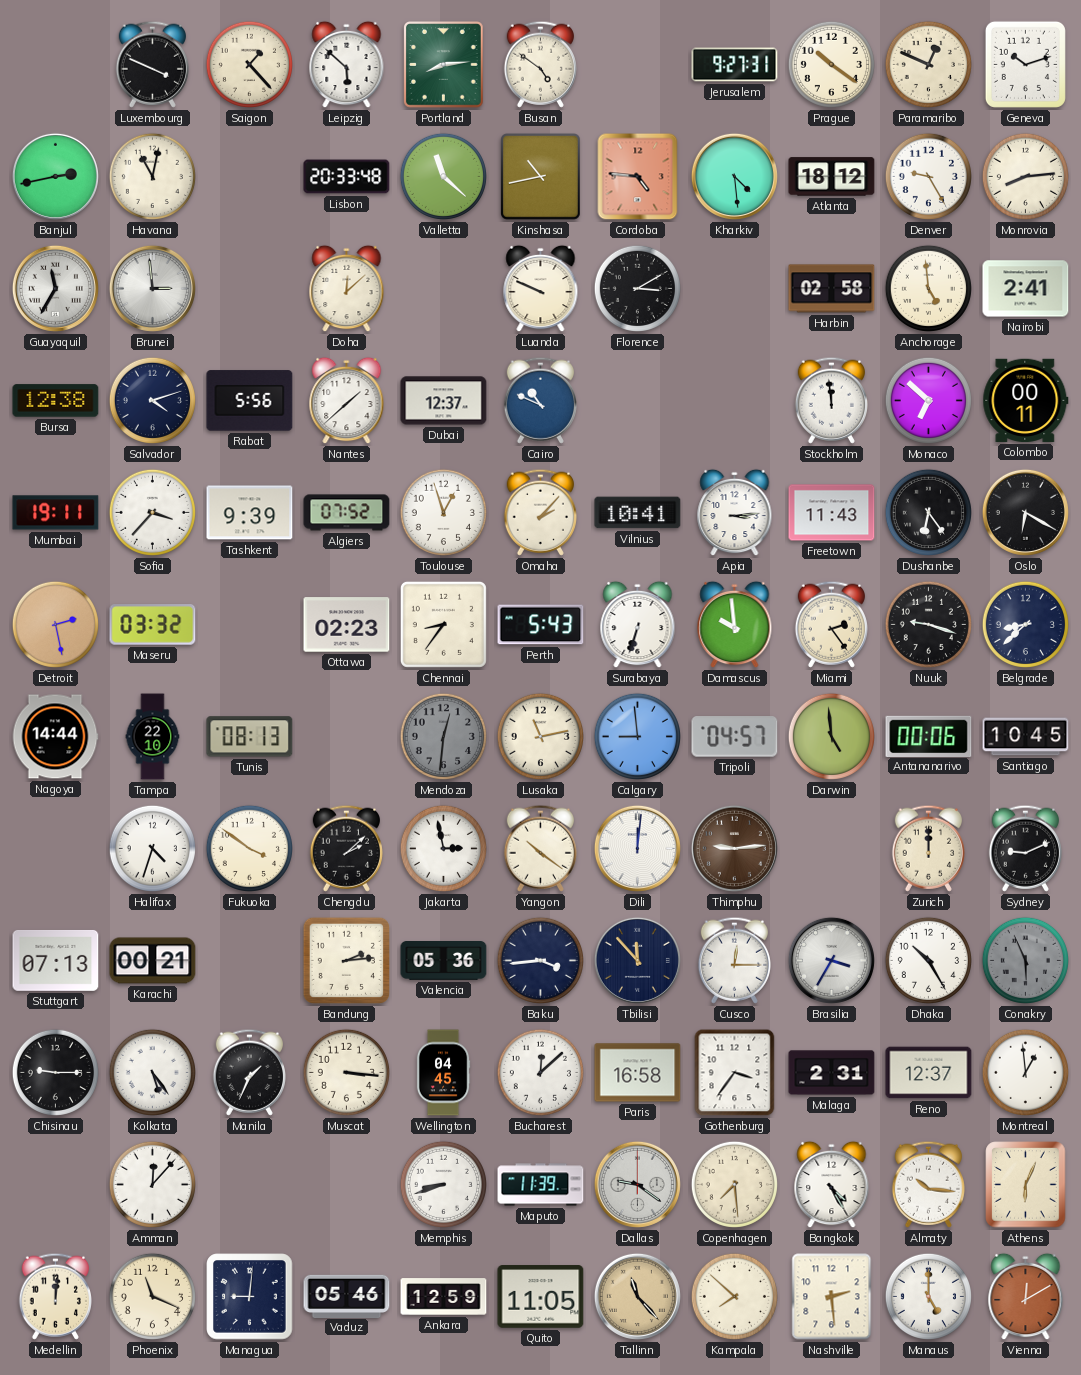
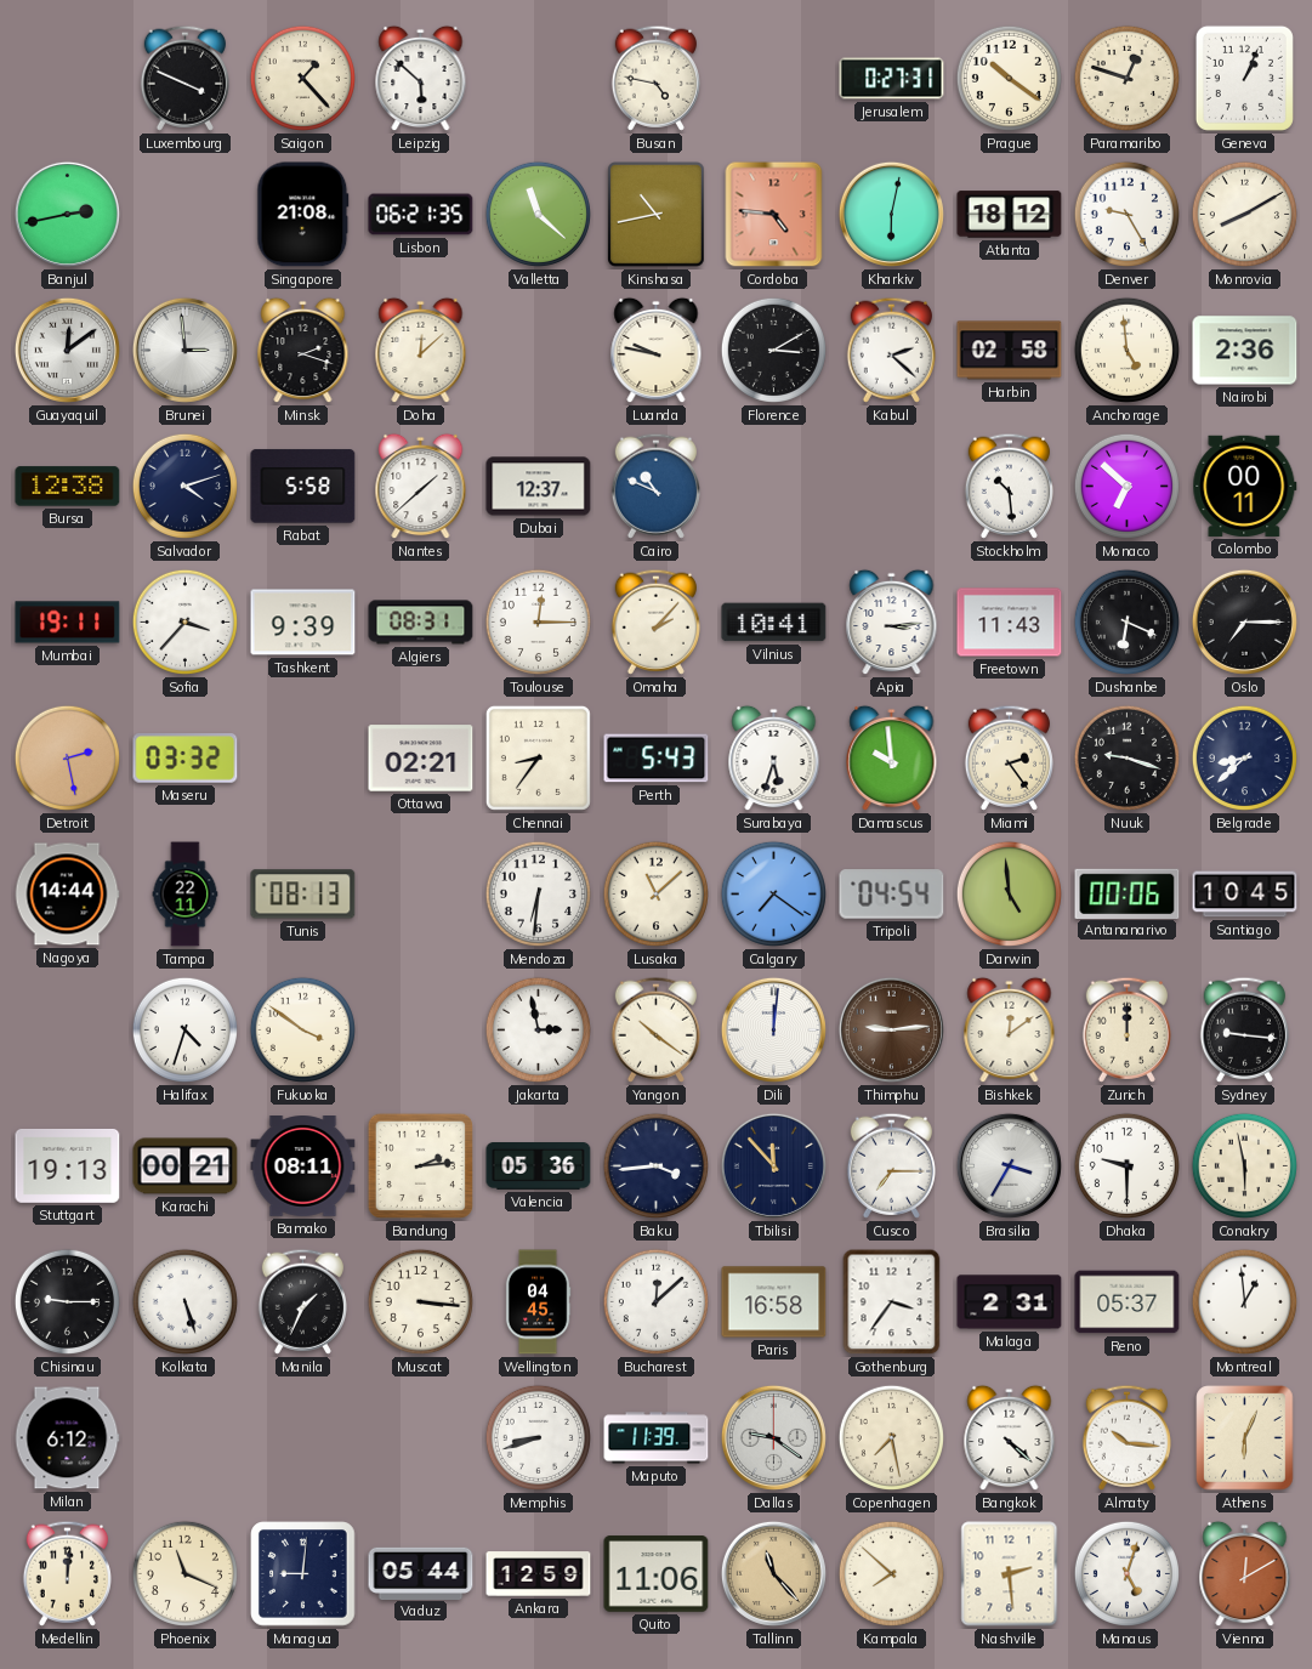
Portland: 8:14 -> none
Busan: 4:51 -> 4:47
Jerusalem: 9:27 -> 0:27
Paramaribo: 12:49 -> 12:48
Geneva: 10:12 -> 1:04
Havana: 11:02 -> none
Singapore: none -> 21:08
Lisbon: 20:33 -> 06:21
Kharkiv: 4:29 -> 6:02
Monrovia: 8:14 -> 8:10
Guayaquil: 11:35 -> 12:09
Minsk: none -> 2:18
Luanda: 9:49 -> 9:47
Kabul: none -> 2:22
Nairobi: 2:41 -> 2:36
Rabat: 5:56 -> 5:58
Stockholm: 11:59 -> 10:29
Algiers: 07:52 -> 08:31
Toulouse: 12:57 -> 12:15
Dushanbe: 6:24 -> 6:19
Oslo: 6:20 -> 7:15
Ottawa: 02:23 -> 02:21
Surabaya: 6:33 -> 5:33
Tampa: 22:10 -> 22:11
Mendoza: 12:31 -> 6:31
Mendoza dial: grey -> white
Lusaka: 11:13 -> 11:08
Calgary: 8:59 -> 7:21
Tripoli: 04:57 -> 04:54
Chengdu: 2:08 -> none
Bishkek: none -> 12:09
Sydney: 9:11 -> 9:16
Stuttgart: 07:13 -> 19:13
Bamako: none -> 08:11
Cusco: 12:15 -> 7:15
Dhaka: 10:25 -> 9:30
Conakry: 5:56 -> 5:58
Conakry dial: grey -> cream
Kolkata: 5:24 -> 5:27
Reno: 12:37 -> 05:37
Milan: none -> 6:12
Amman: 12:07 -> none
Copenhagen: 7:29 -> 7:28
Bangkok: 4:25 -> 4:22
Vaduz: 05:46 -> 05:44
Quito: 11:05 -> 11:06
Manaus: 5:00 -> 5:03
